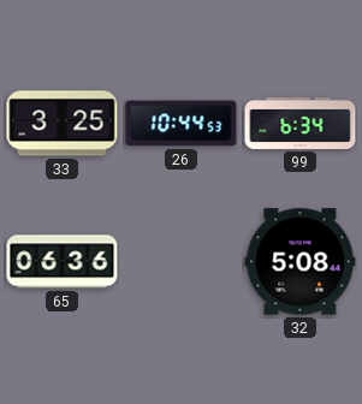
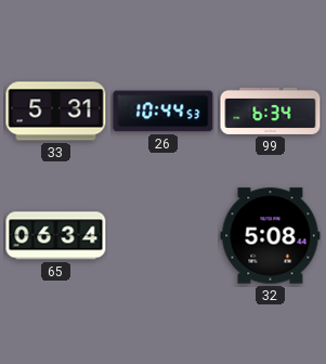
33: 3:25 -> 5:31
65: 06:36 -> 06:34
